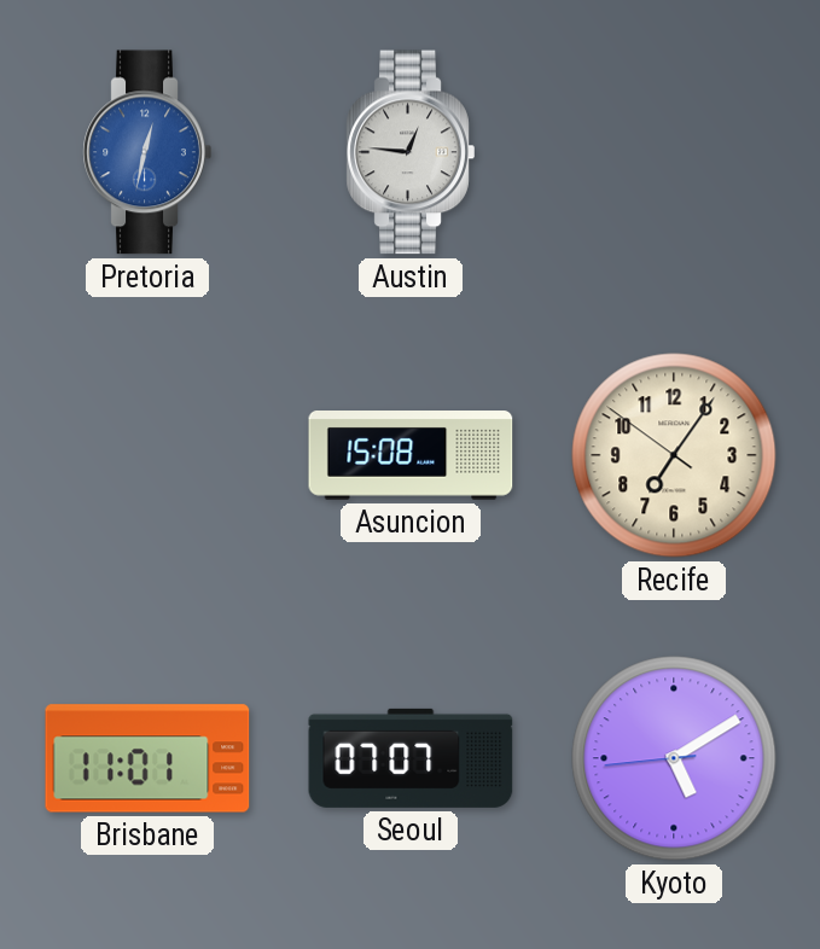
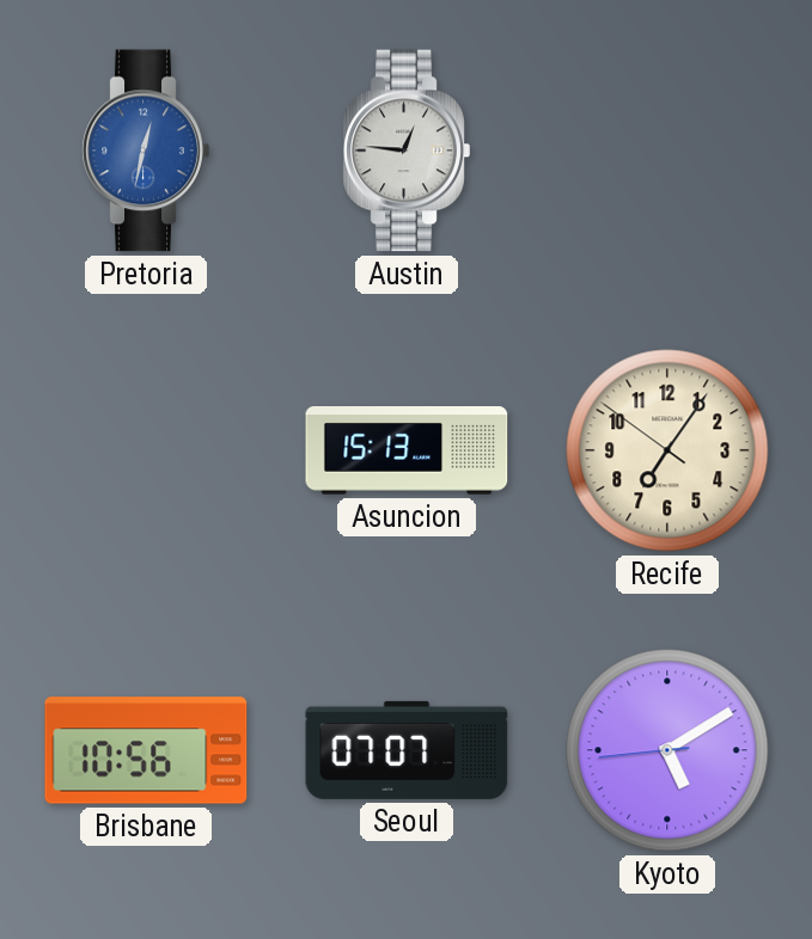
Asuncion: 15:08 -> 15:13
Brisbane: 11:01 -> 10:56
